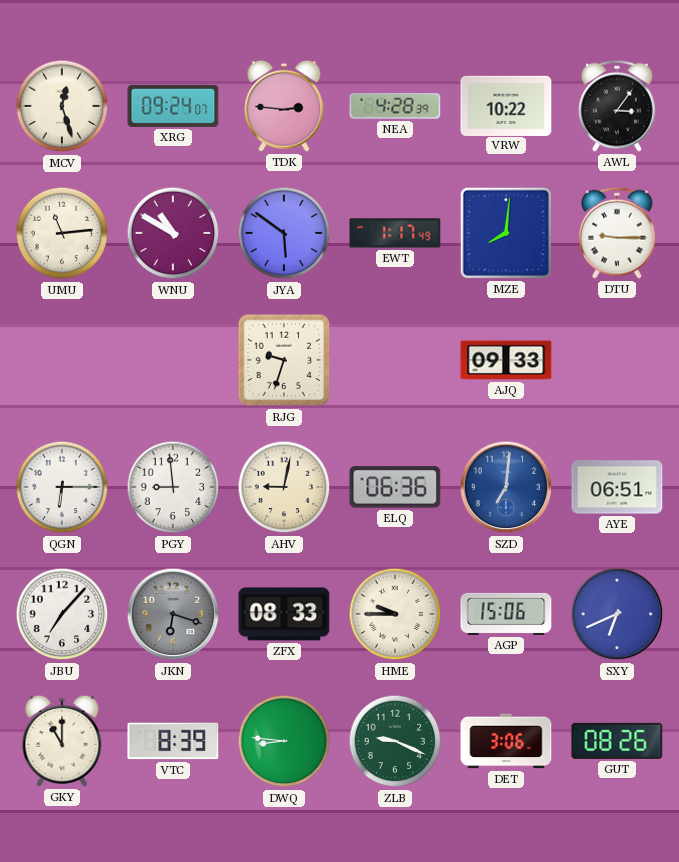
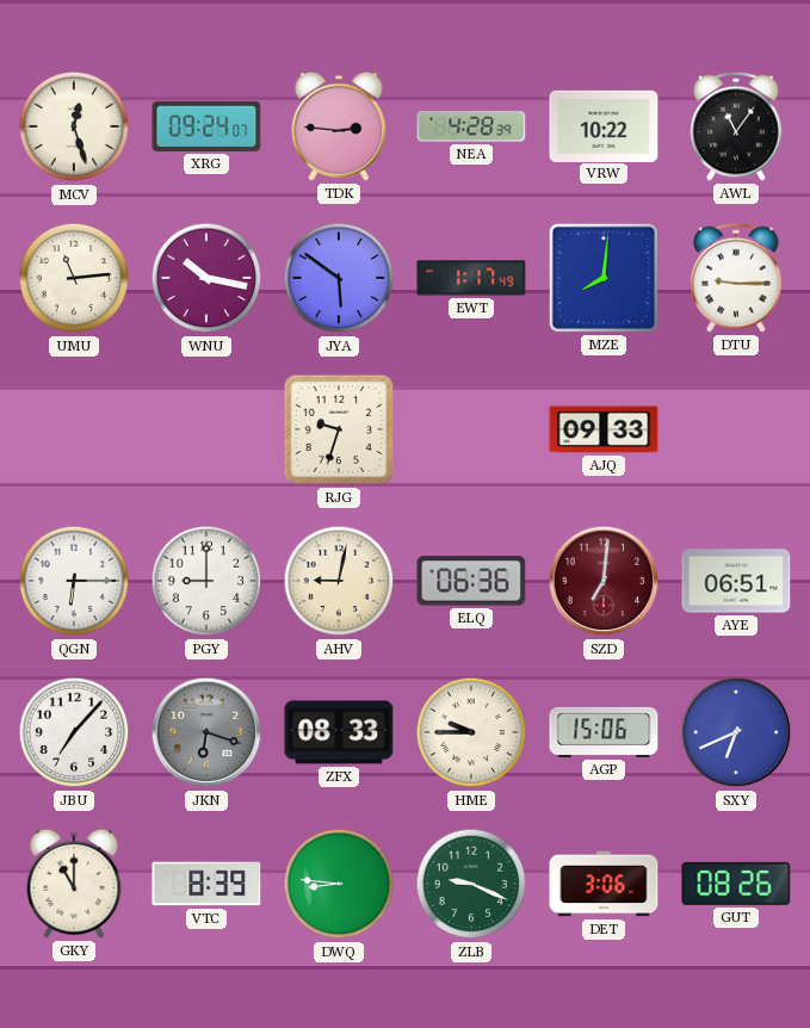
AWL: 3:06 -> 11:06
WNU: 10:50 -> 10:17
PGY: 8:59 -> 9:00
SZD dial: blue -> burgundy
